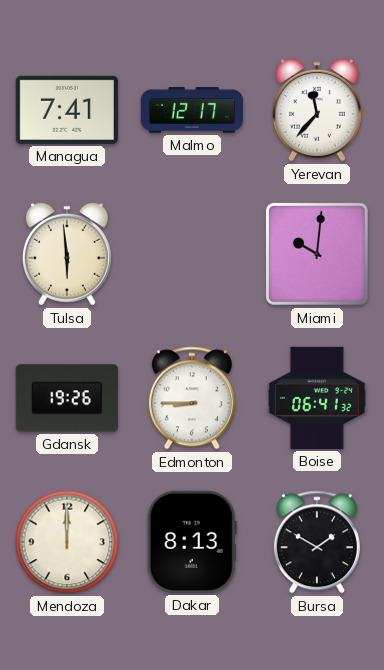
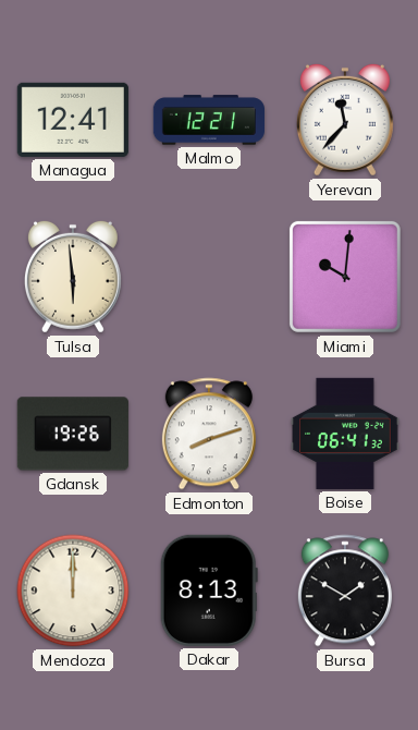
Managua: 7:41 -> 12:41
Malmo: 12:17 -> 12:21
Edmonton: 8:45 -> 8:12
